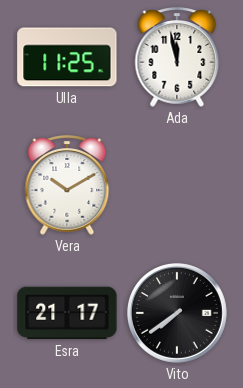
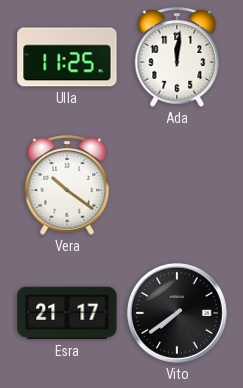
Ada: 11:58 -> 12:01
Vera: 10:10 -> 10:21
